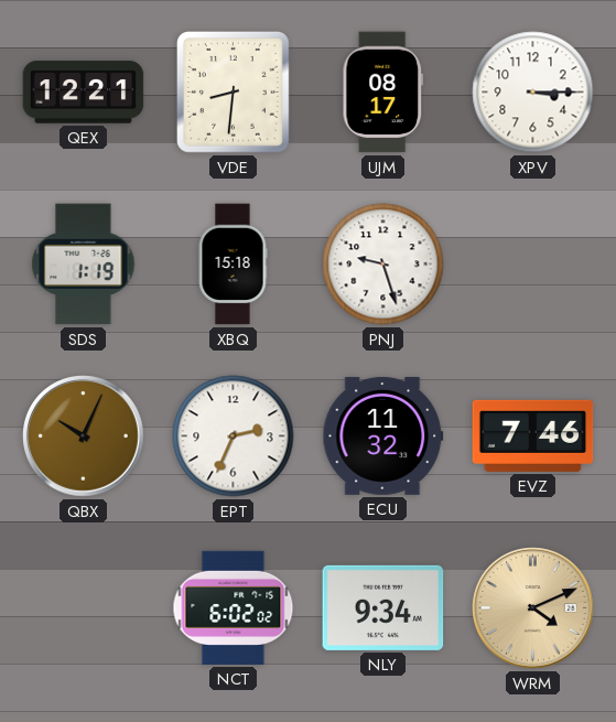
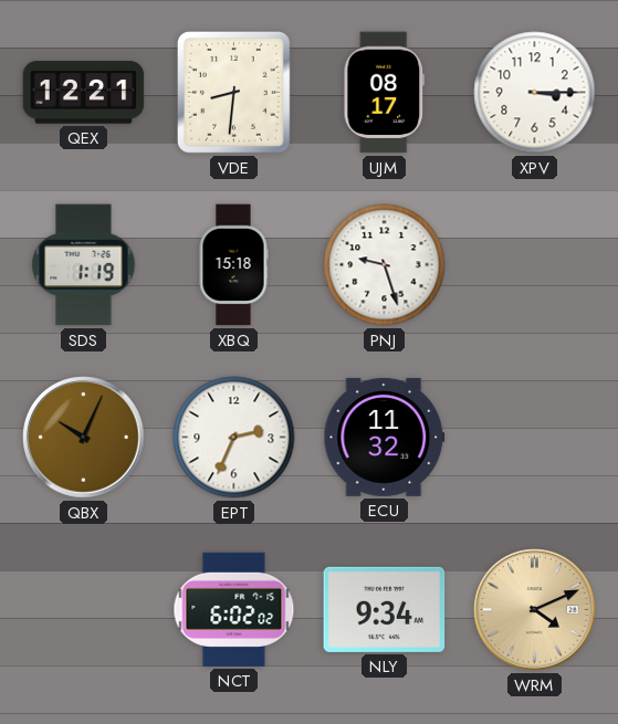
EVZ: 7:46 -> none
